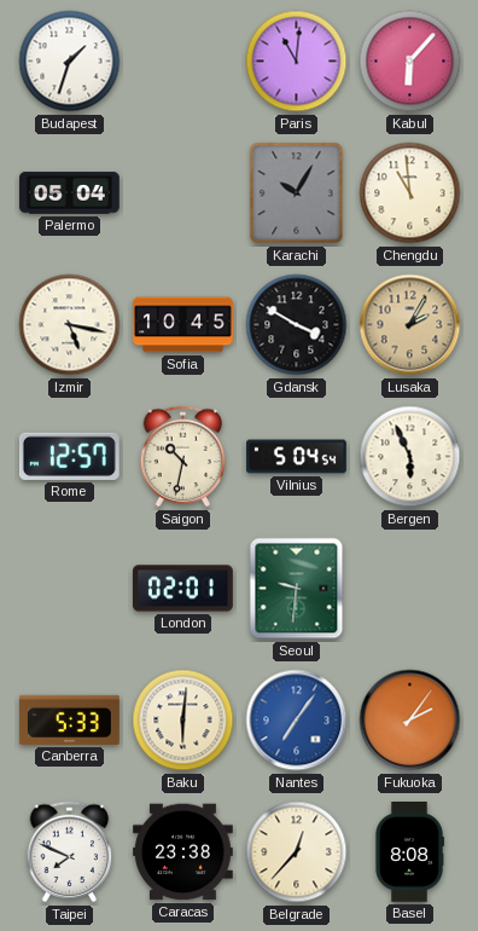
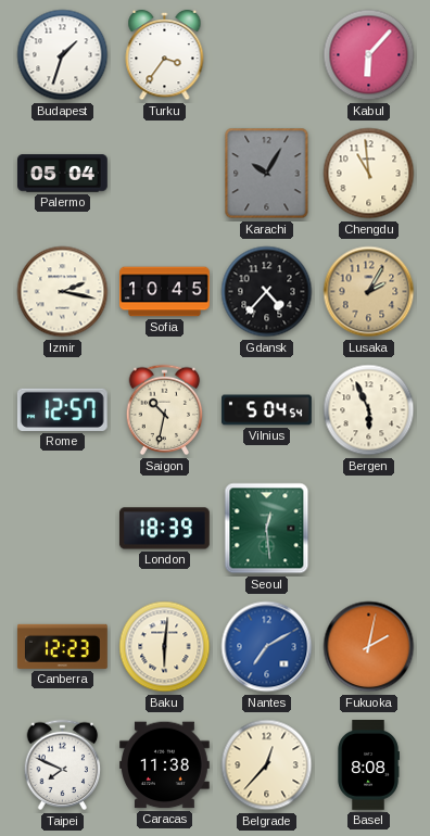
Turku: none -> 3:36
Paris: 11:01 -> none
Izmir: 5:17 -> 2:17
Gdansk: 3:50 -> 4:37
London: 02:01 -> 18:39
Seoul: 9:31 -> 12:29
Canberra: 5:33 -> 12:23
Nantes: 7:06 -> 7:10
Fukuoka: 2:06 -> 2:02
Caracas: 23:38 -> 11:38
